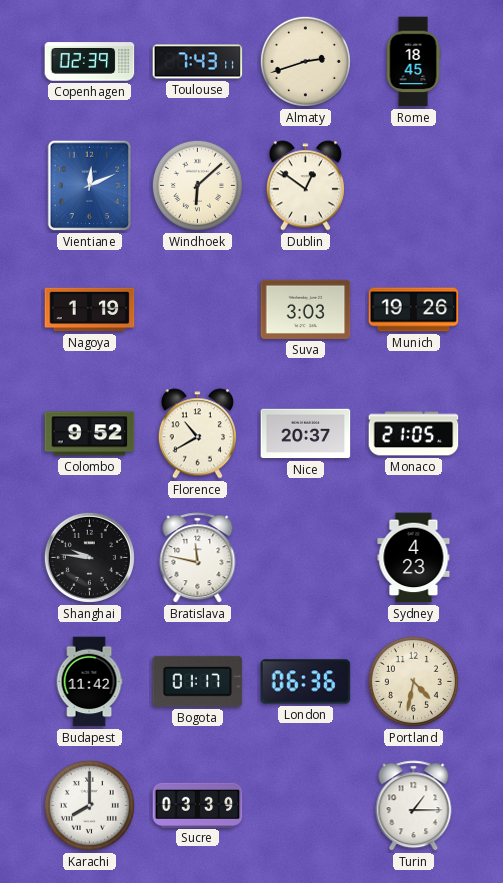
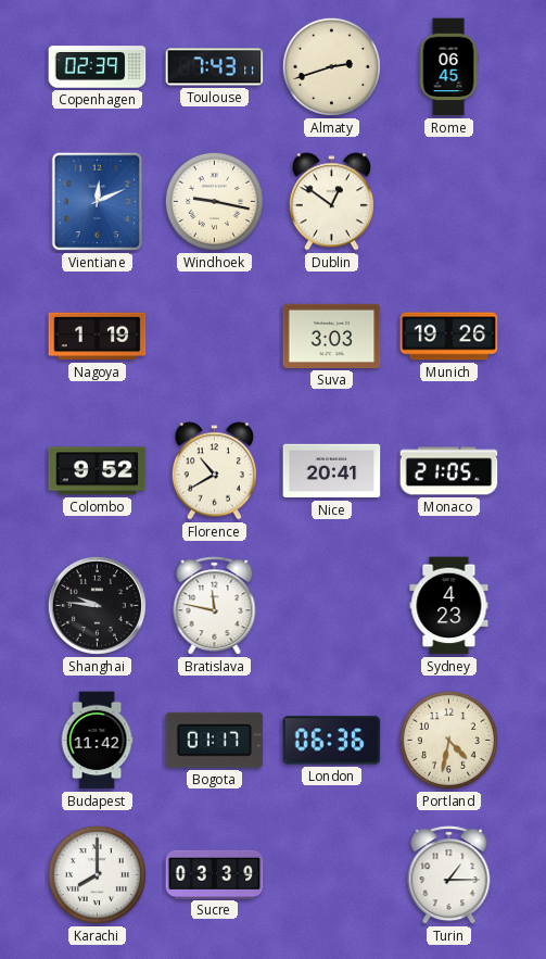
Rome: 18:45 -> 06:45
Windhoek: 6:08 -> 9:17
Nice: 20:37 -> 20:41
